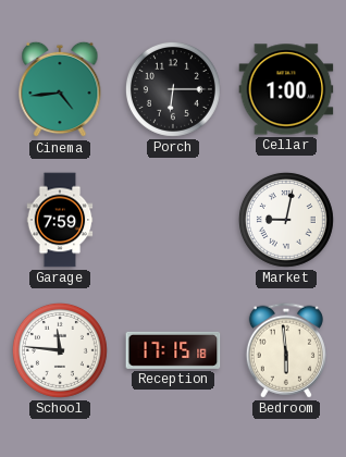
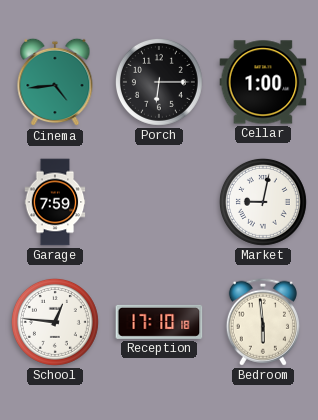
School: 11:46 -> 12:46
Reception: 17:15 -> 17:10
